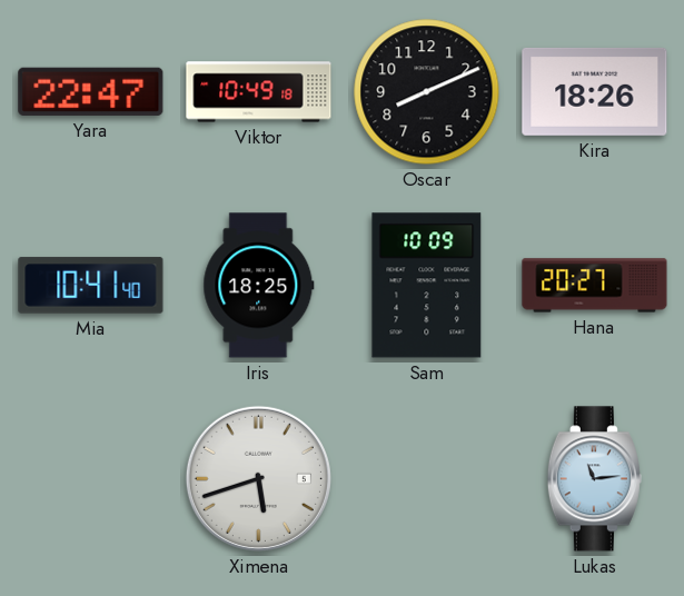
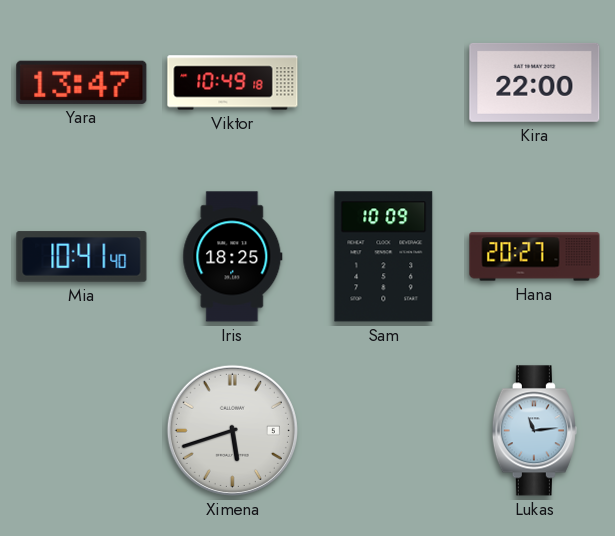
Yara: 22:47 -> 13:47
Oscar: 8:11 -> none
Kira: 18:26 -> 22:00
